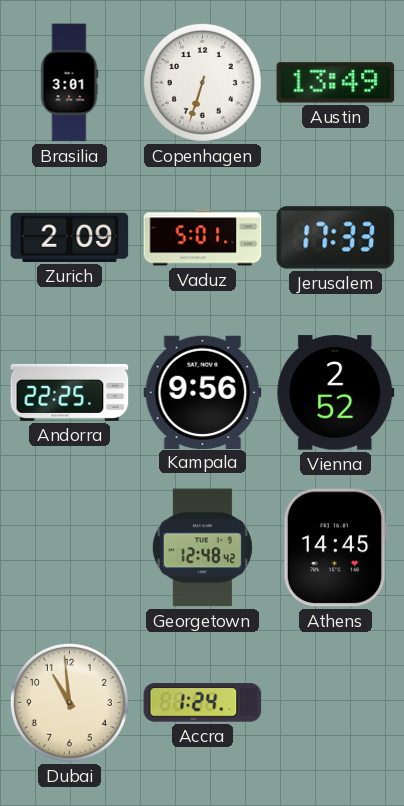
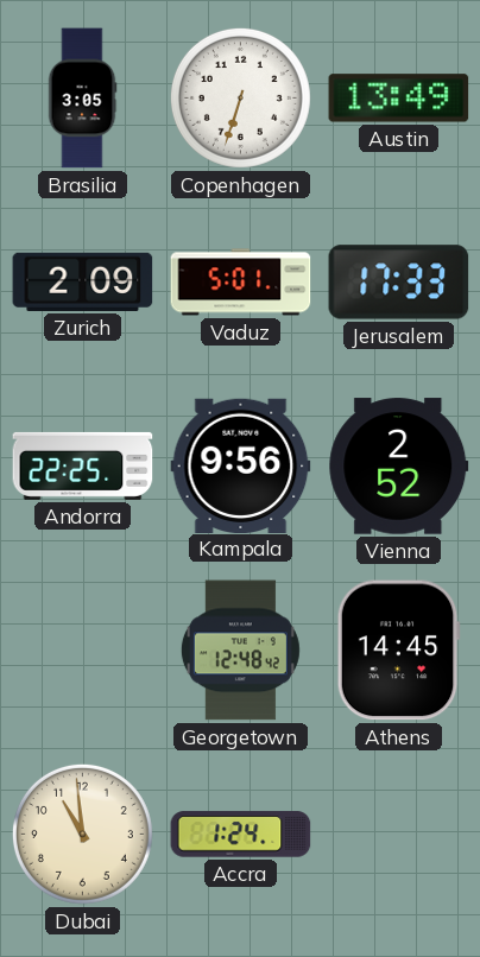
Brasilia: 3:01 -> 3:05
